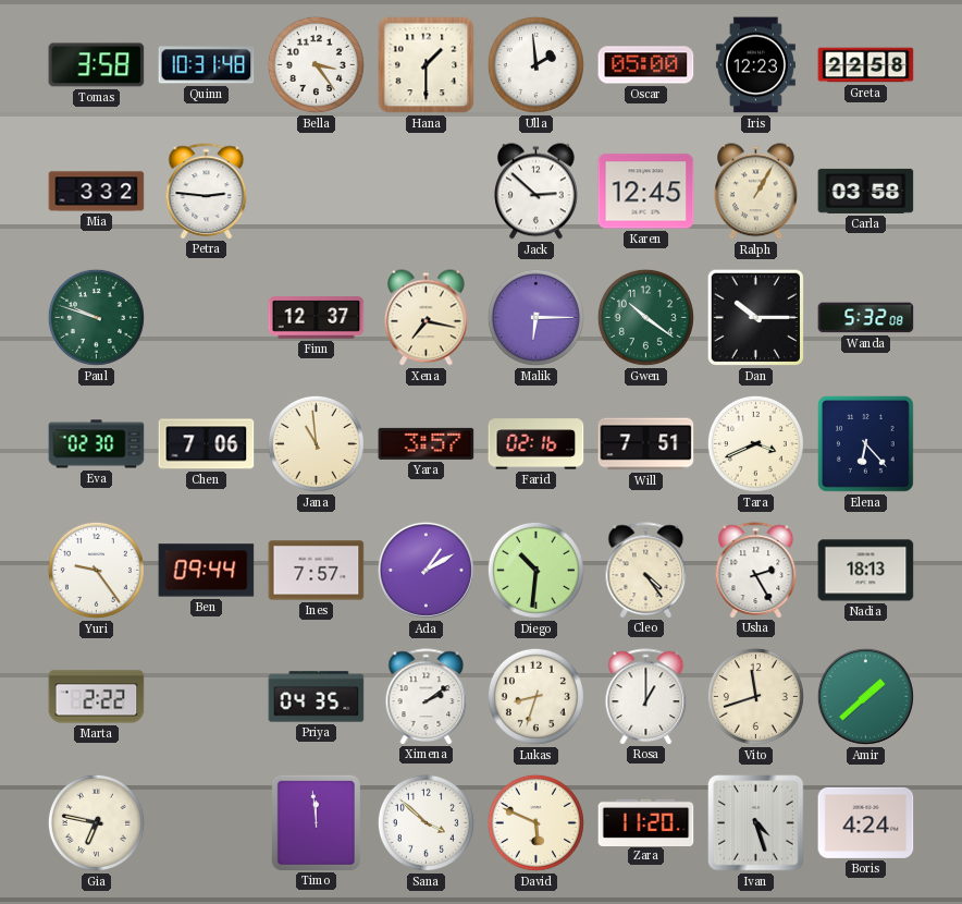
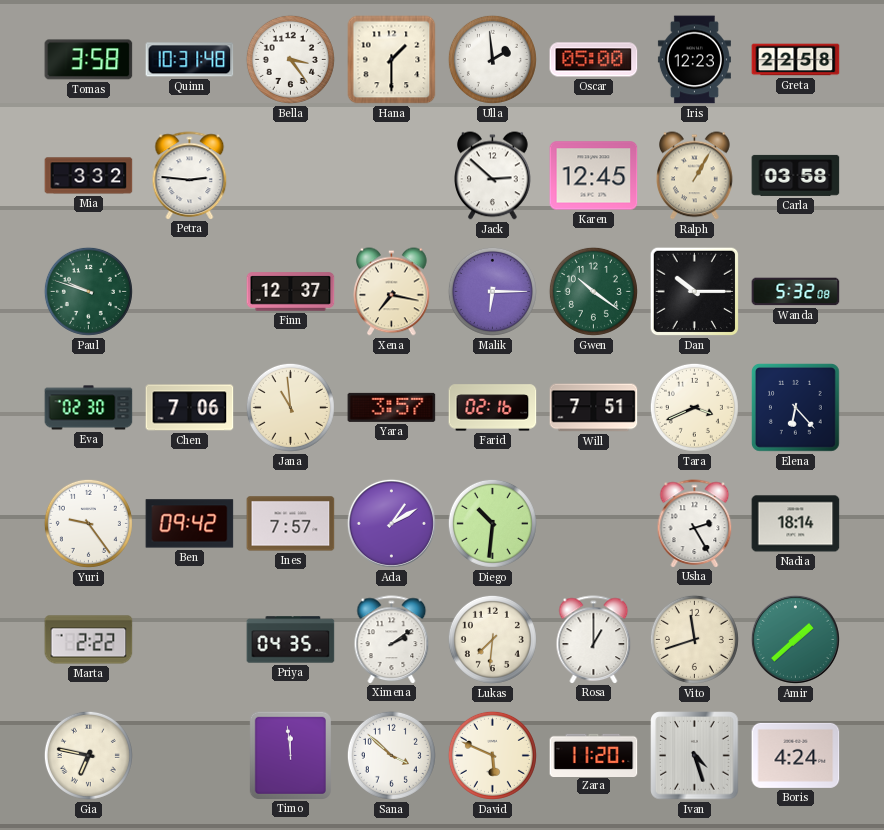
Ben: 09:44 -> 09:42
Cleo: 4:24 -> none
Nadia: 18:13 -> 18:14
Lukas: 8:33 -> 7:31
